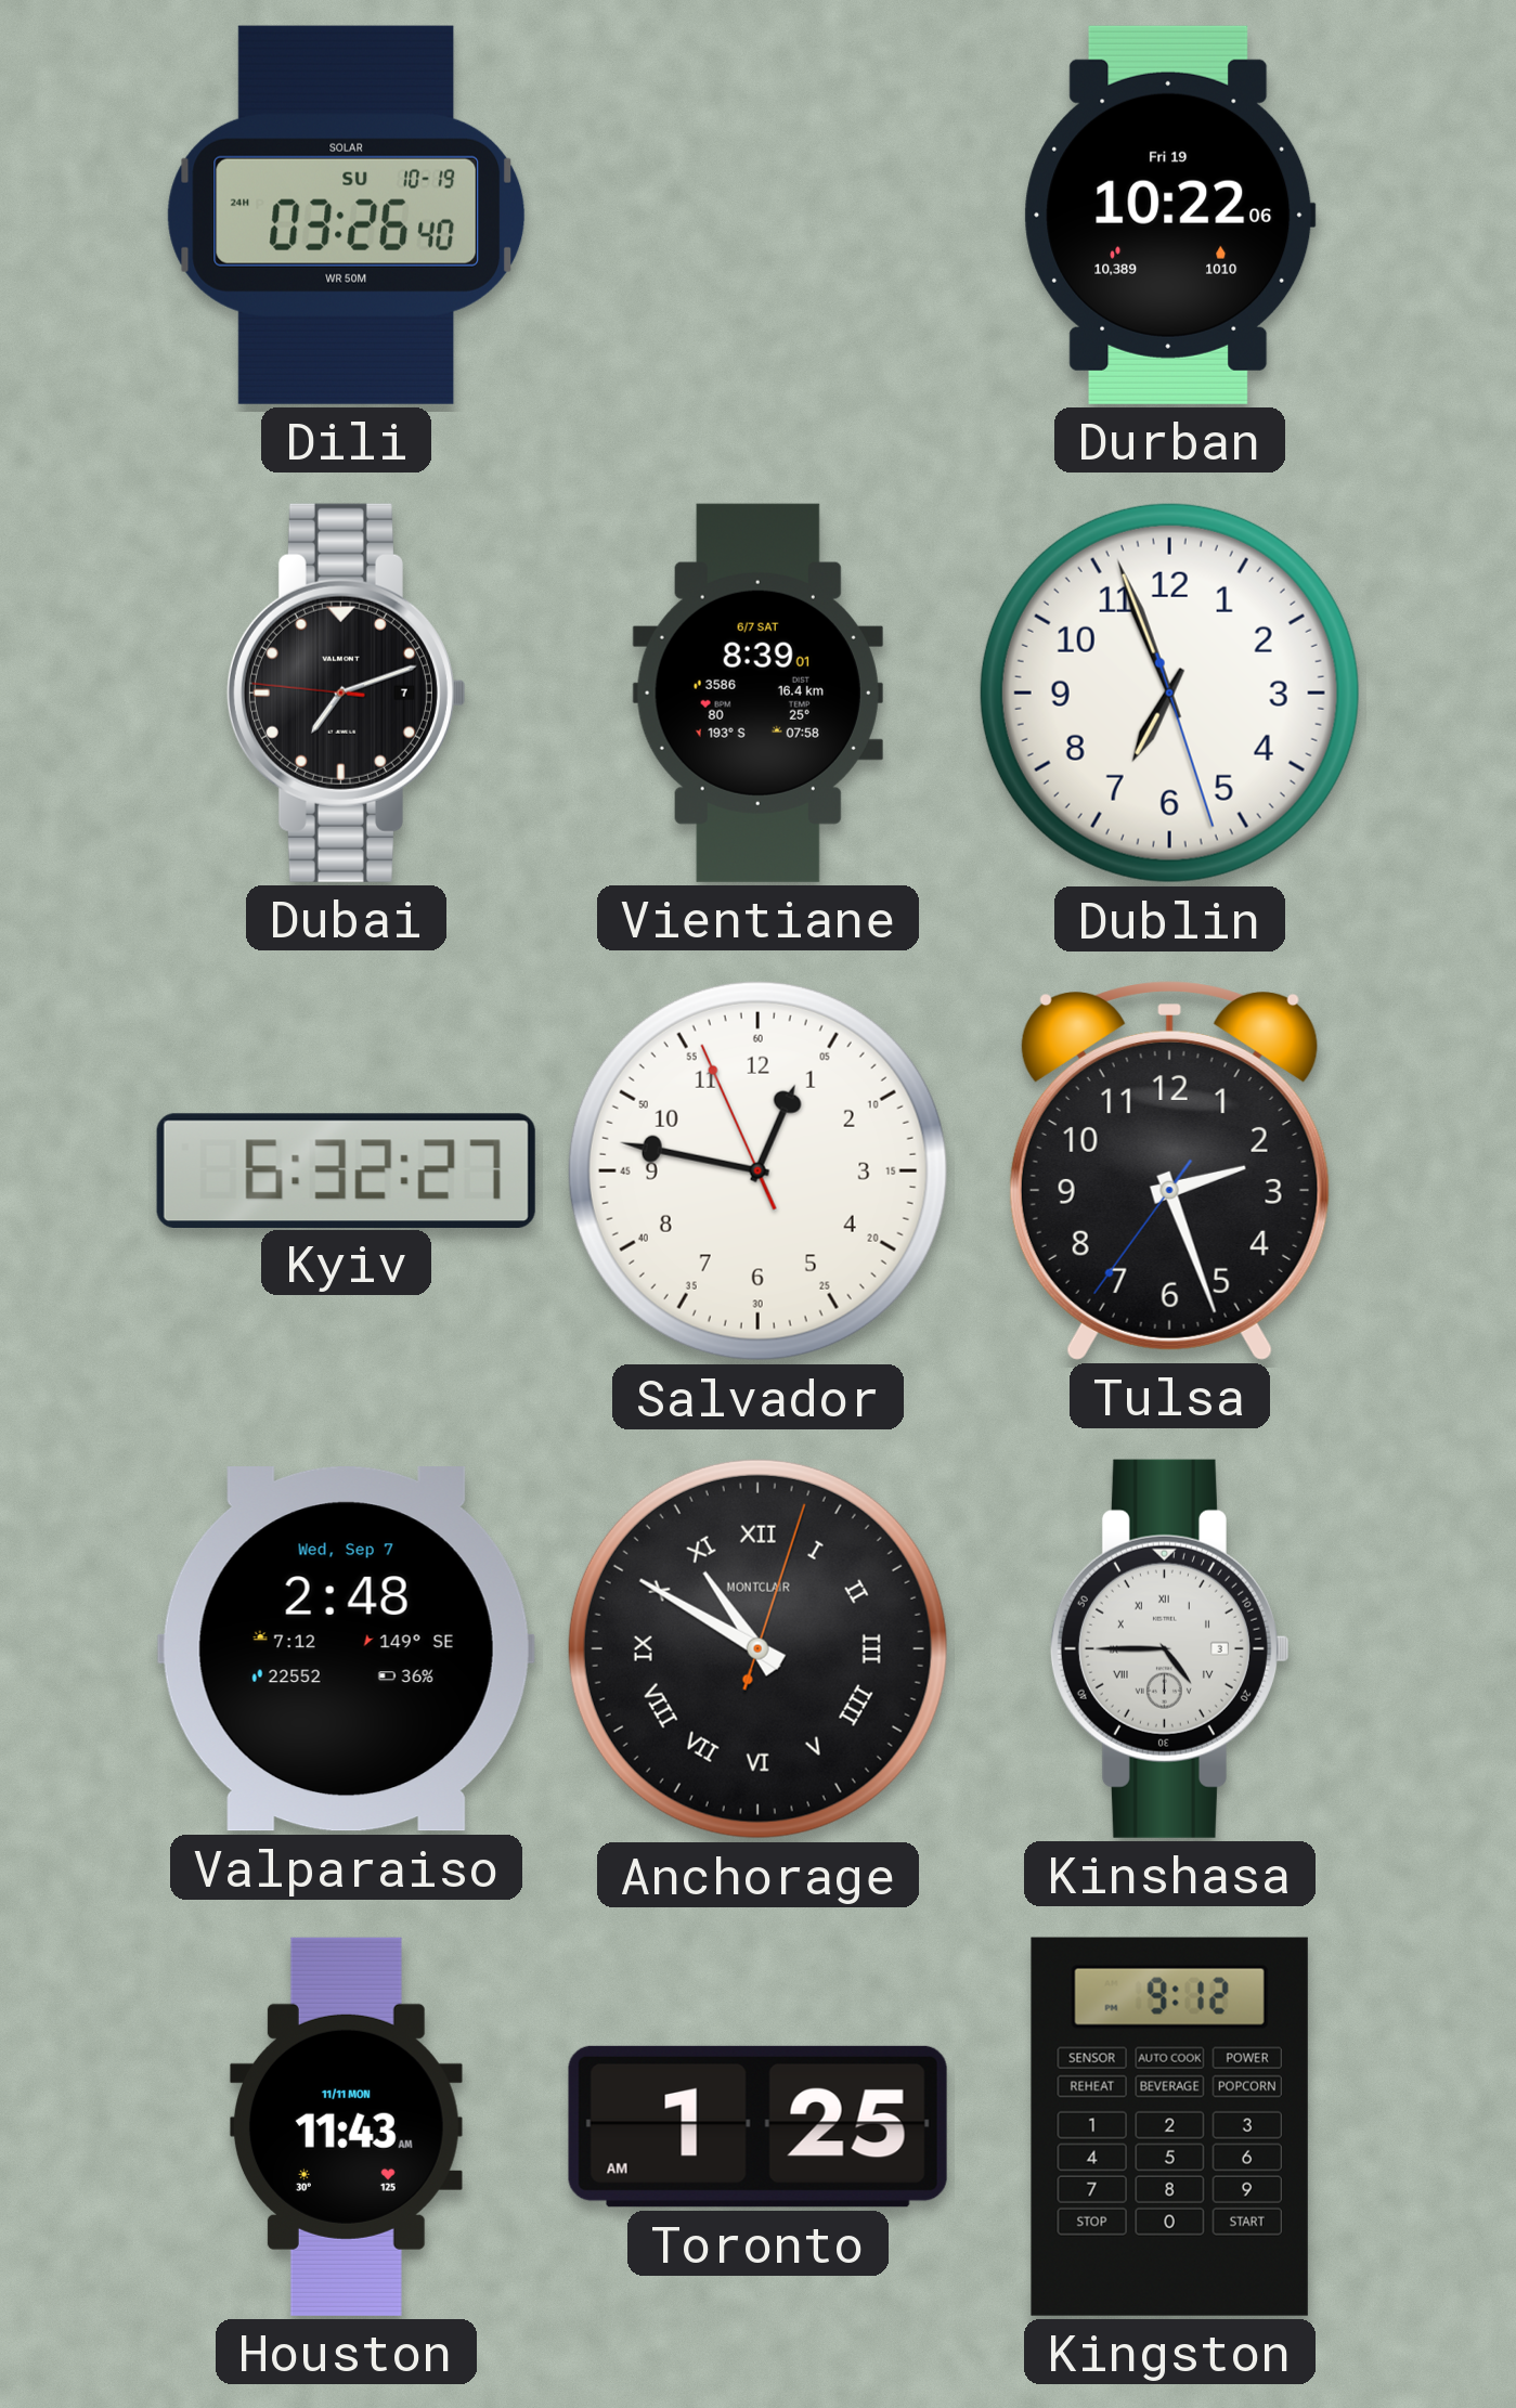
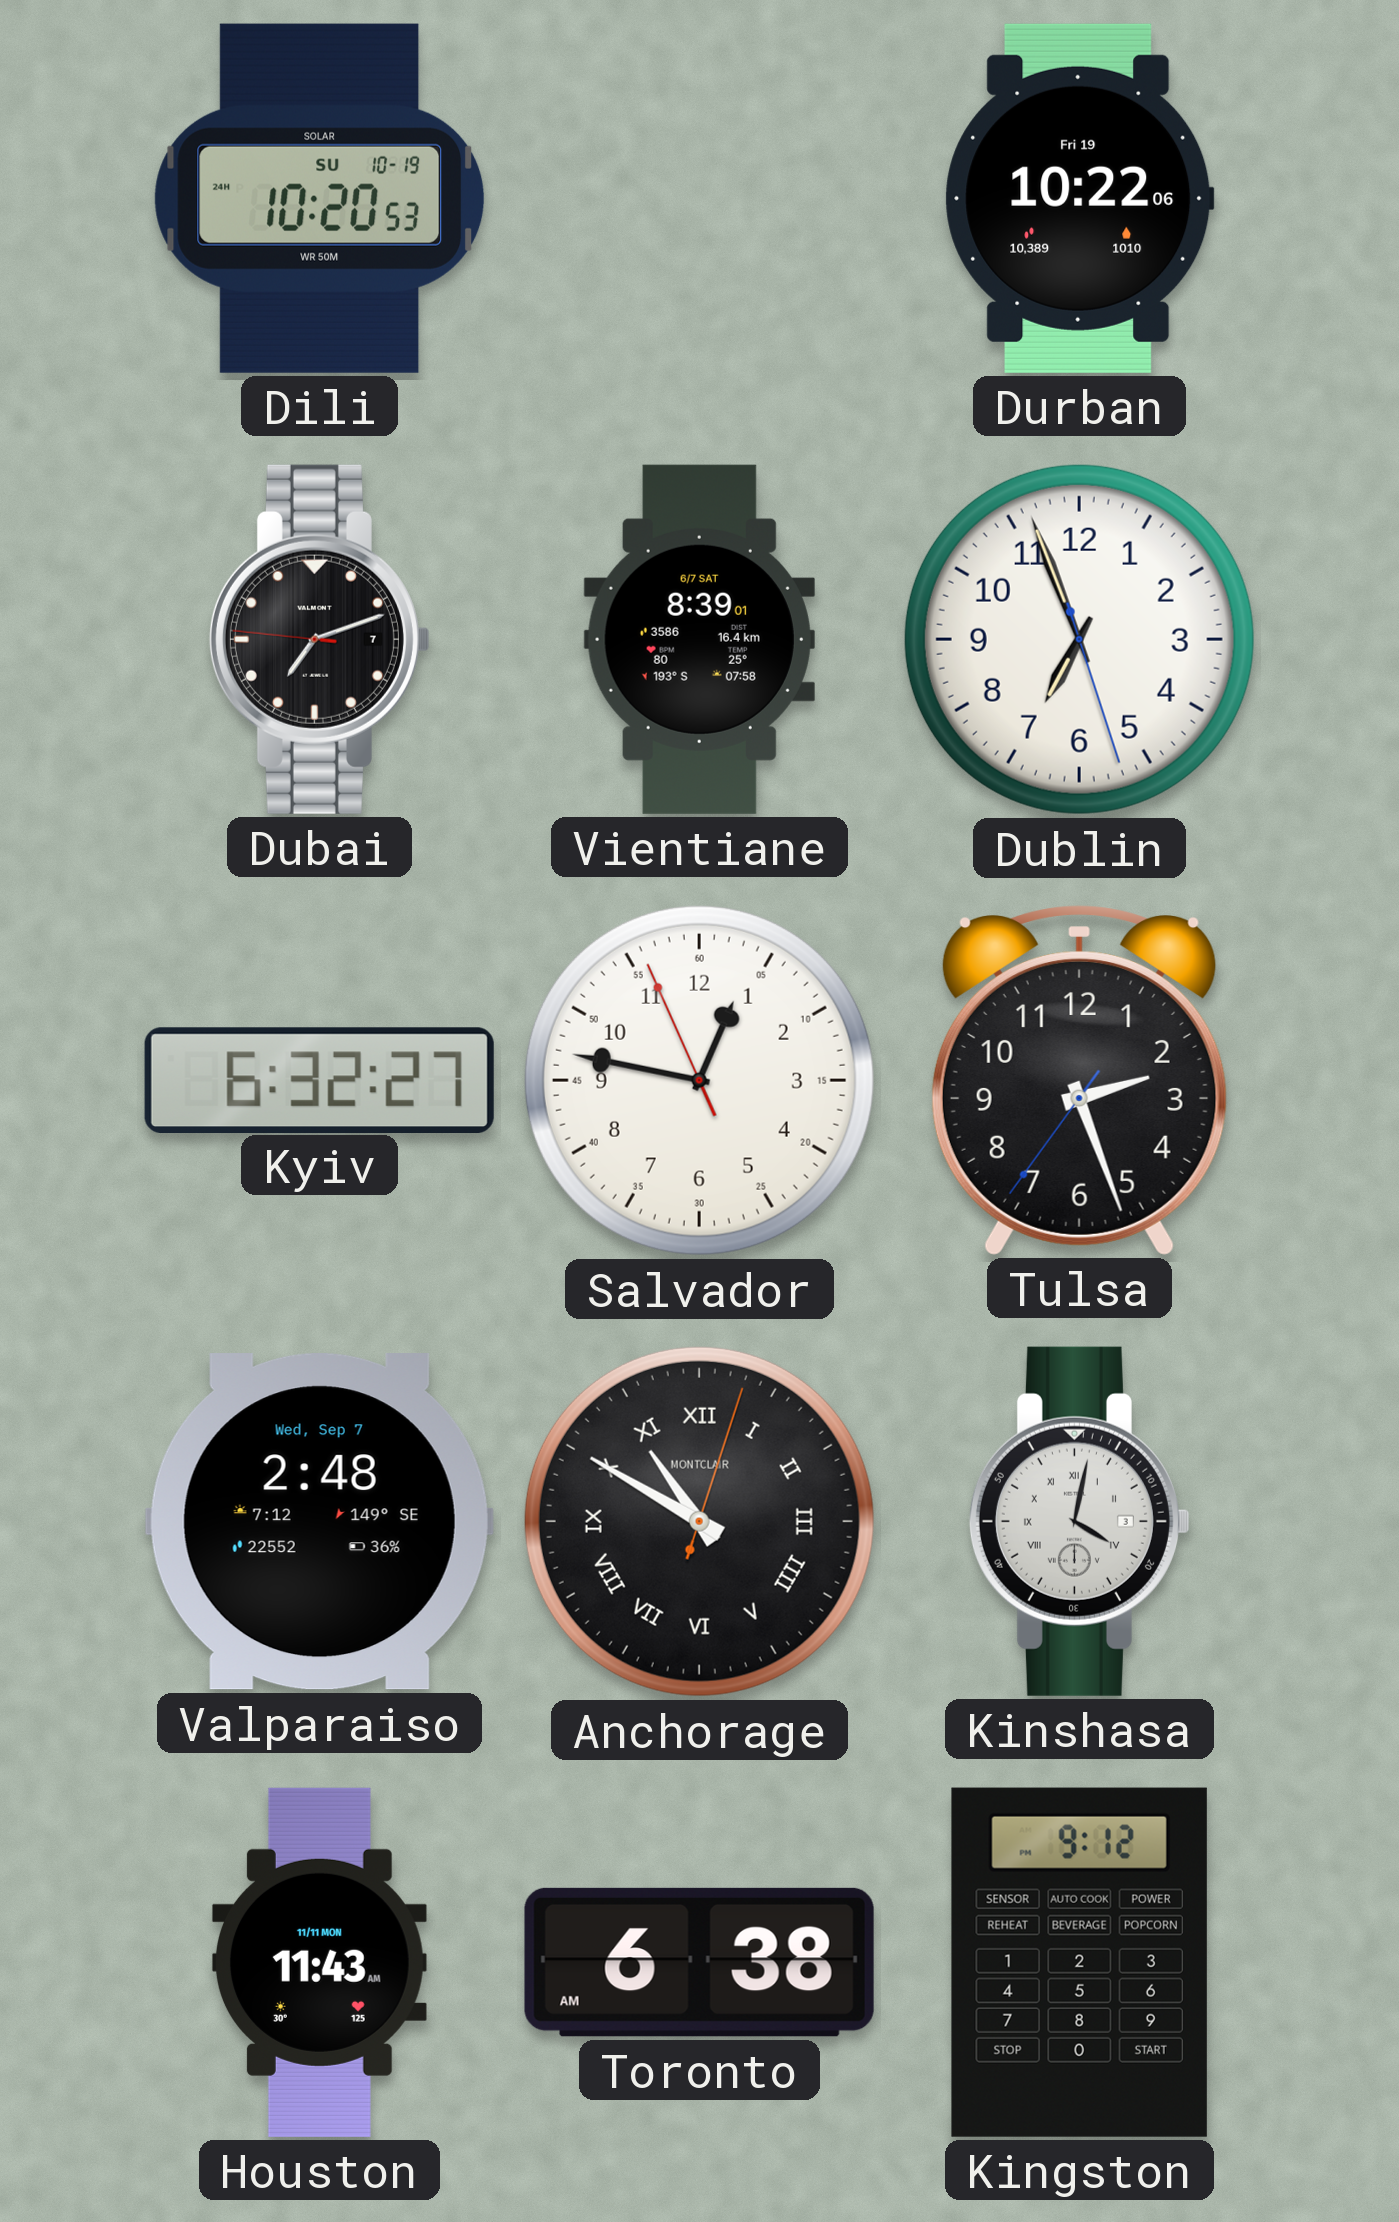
Dili: 03:26 -> 10:20
Kinshasa: 4:45 -> 4:02
Toronto: 1:25 -> 6:38
